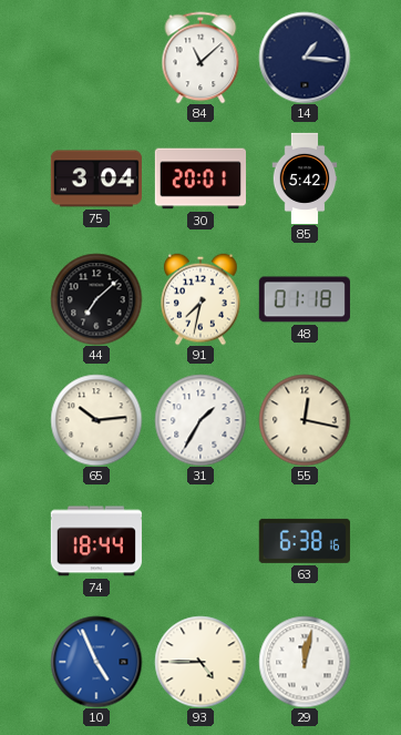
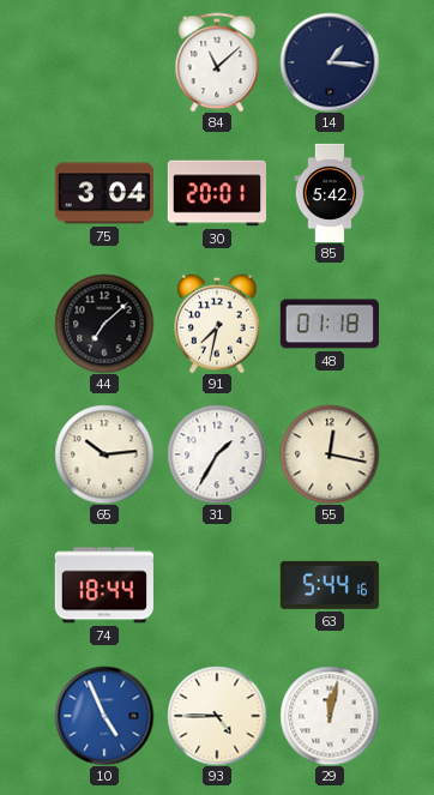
63: 6:38 -> 5:44
